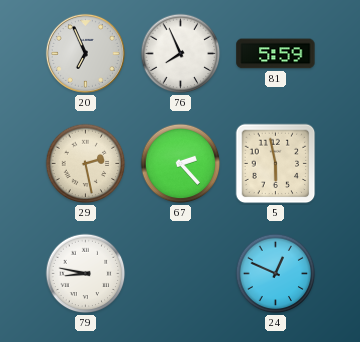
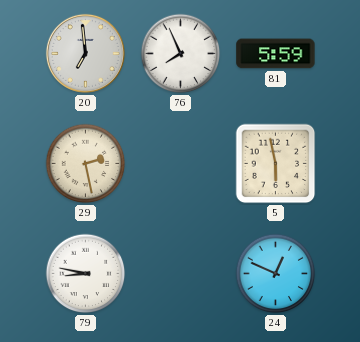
20: 6:56 -> 6:59
67: 2:23 -> none
